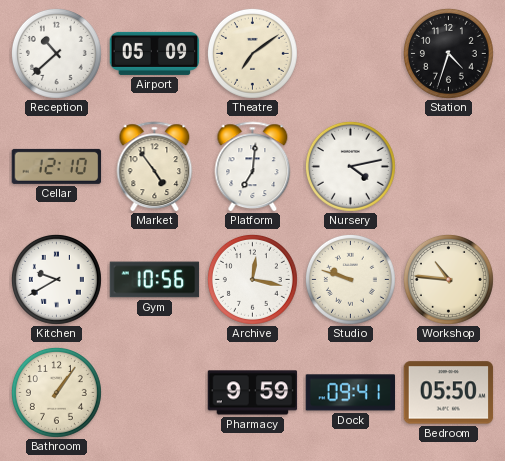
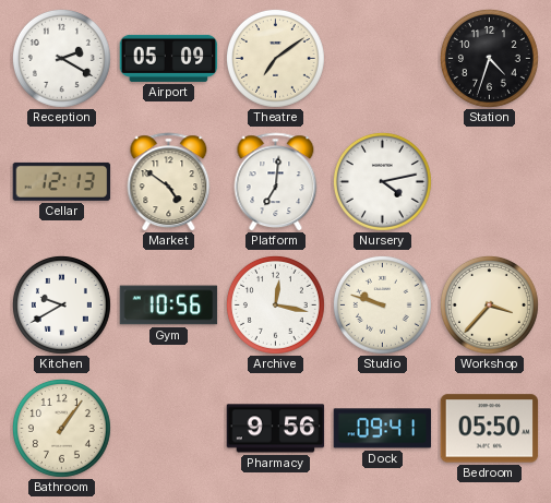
Reception: 10:38 -> 2:20
Cellar: 12:10 -> 12:13
Market: 4:54 -> 4:51
Workshop: 10:46 -> 3:37
Pharmacy: 9:59 -> 9:56
